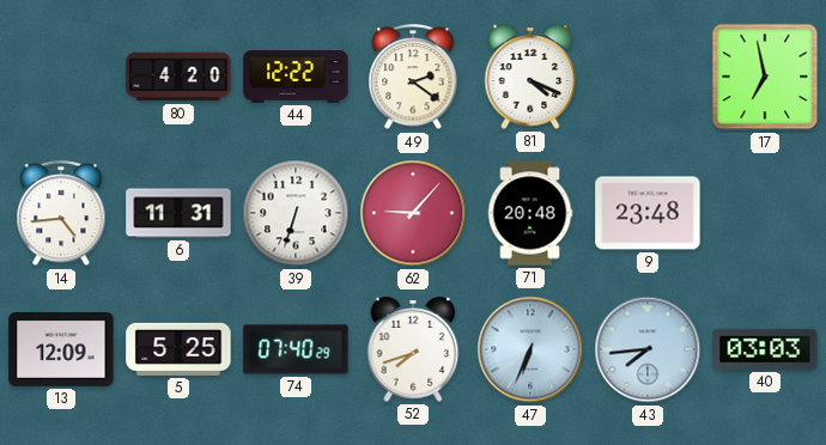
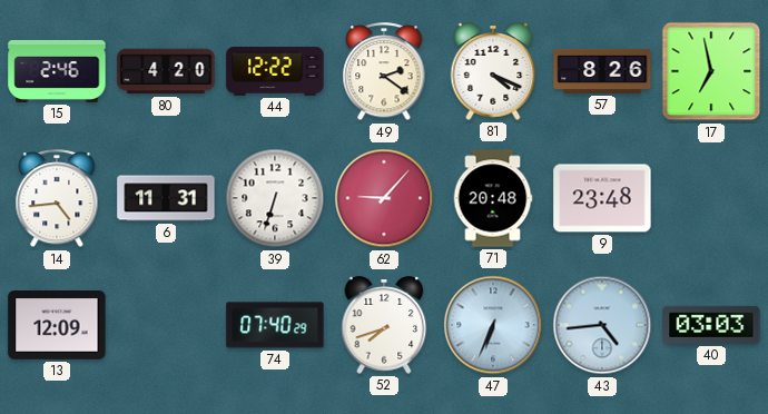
15: none -> 2:46
57: none -> 8:26
5: 5:25 -> none
43: 7:44 -> 4:44
